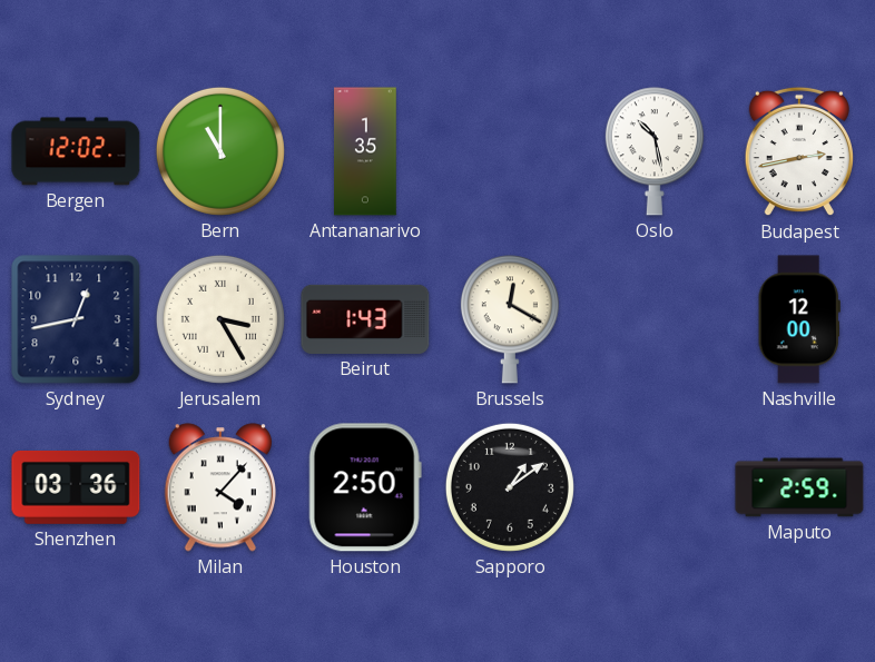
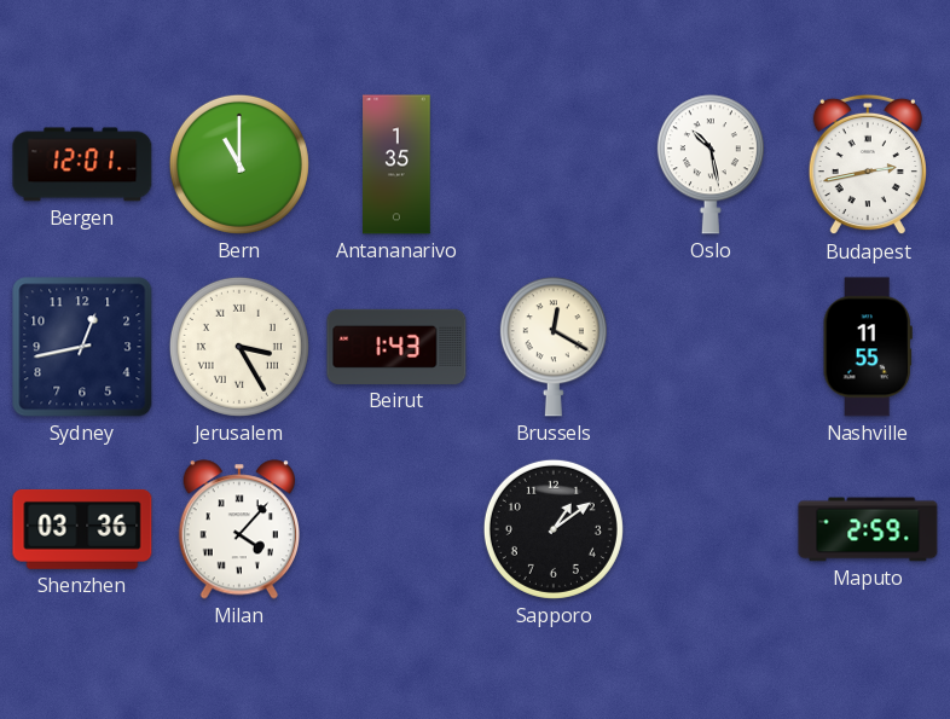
Bergen: 12:02 -> 12:01
Nashville: 12:00 -> 11:55
Houston: 2:50 -> none
